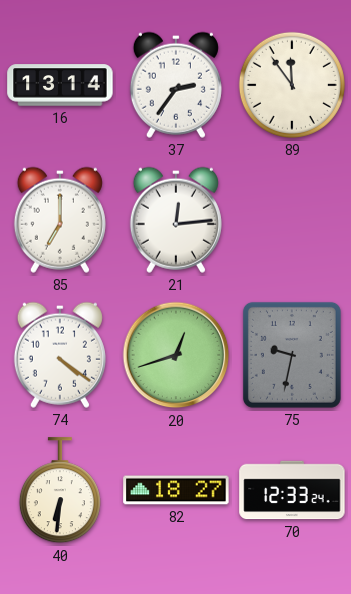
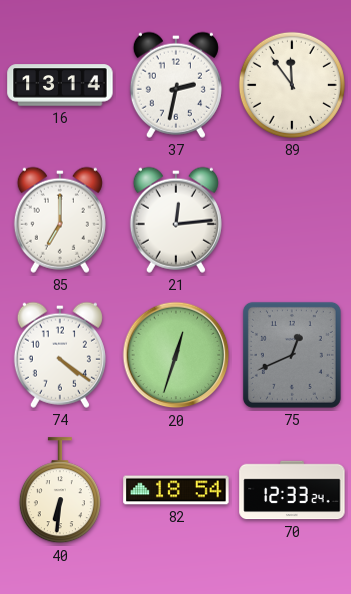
37: 2:36 -> 2:32
20: 12:42 -> 12:33
75: 9:32 -> 12:41
82: 18:27 -> 18:54
